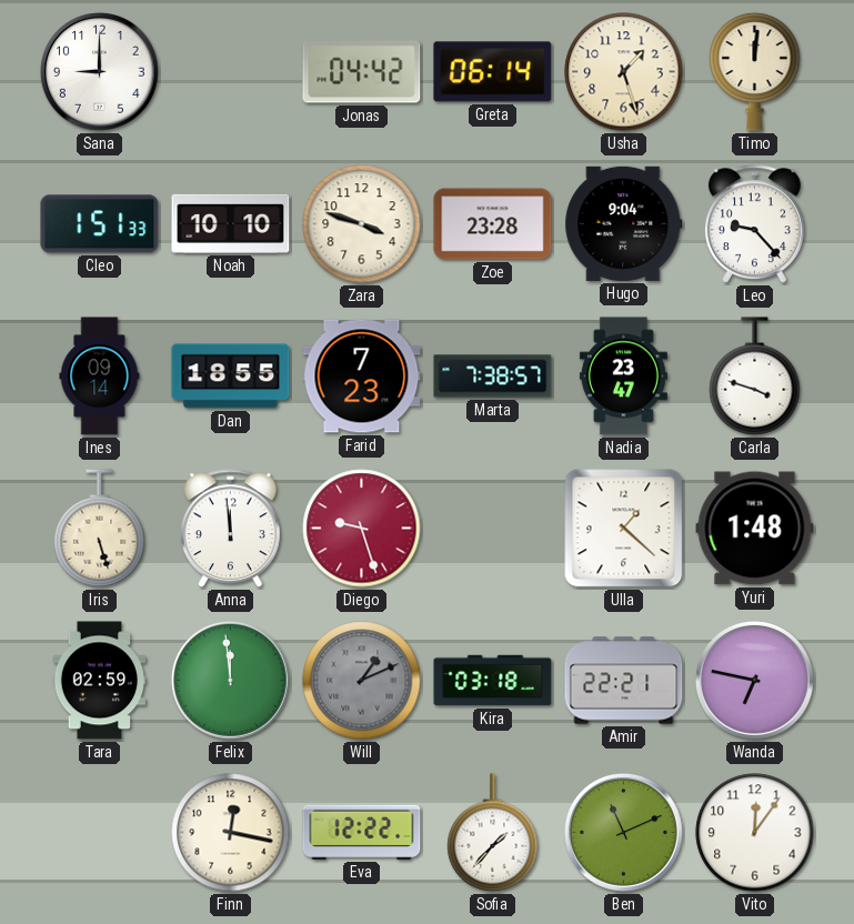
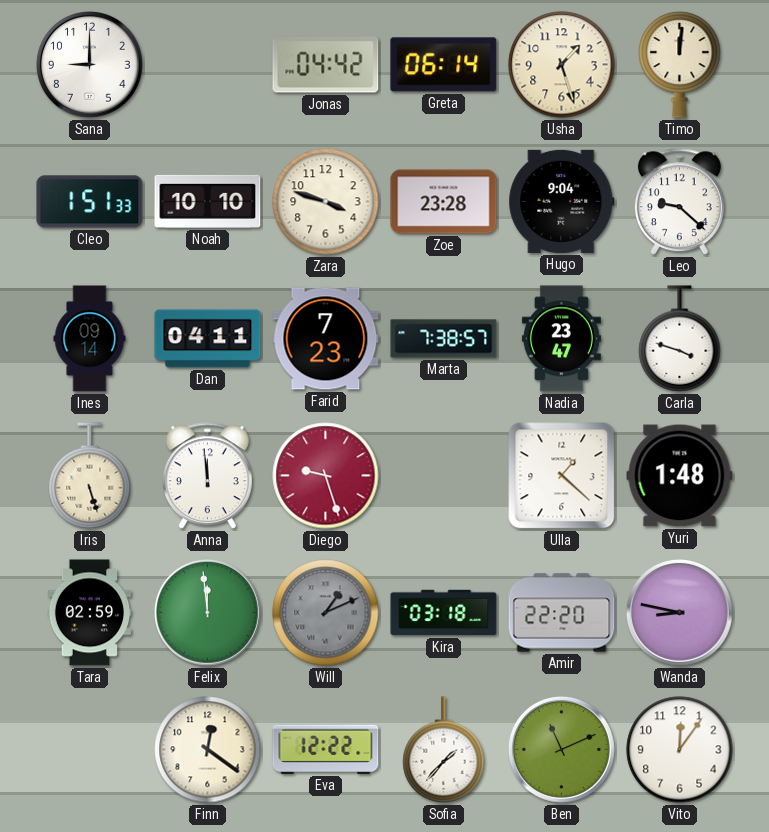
Leo: 9:23 -> 9:22
Dan: 18:55 -> 04:11
Amir: 22:21 -> 22:20
Wanda: 6:47 -> 8:47
Finn: 12:17 -> 12:21
